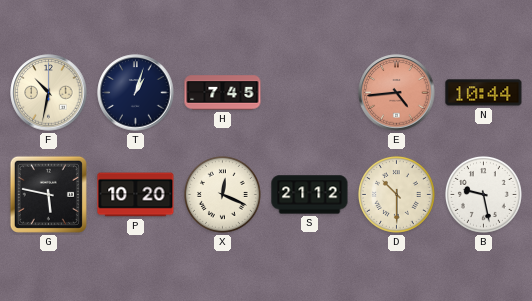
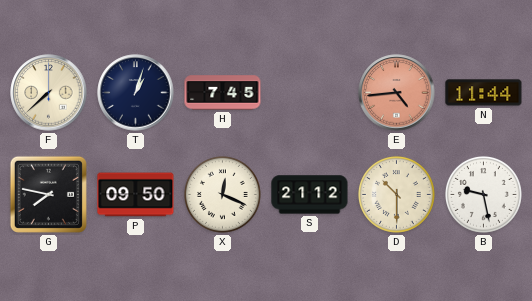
F: 10:32 -> 7:38
N: 10:44 -> 11:44
G: 5:47 -> 7:47
P: 10:20 -> 09:50
